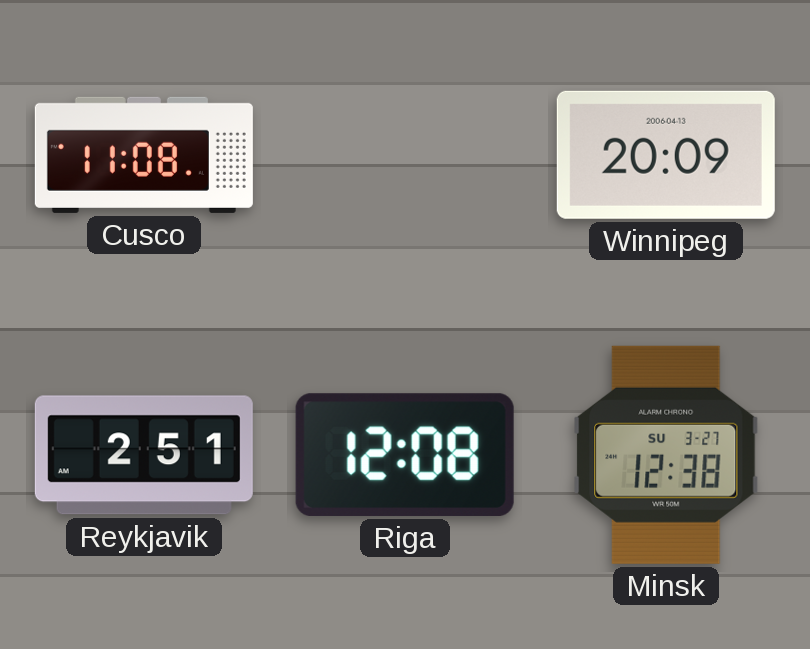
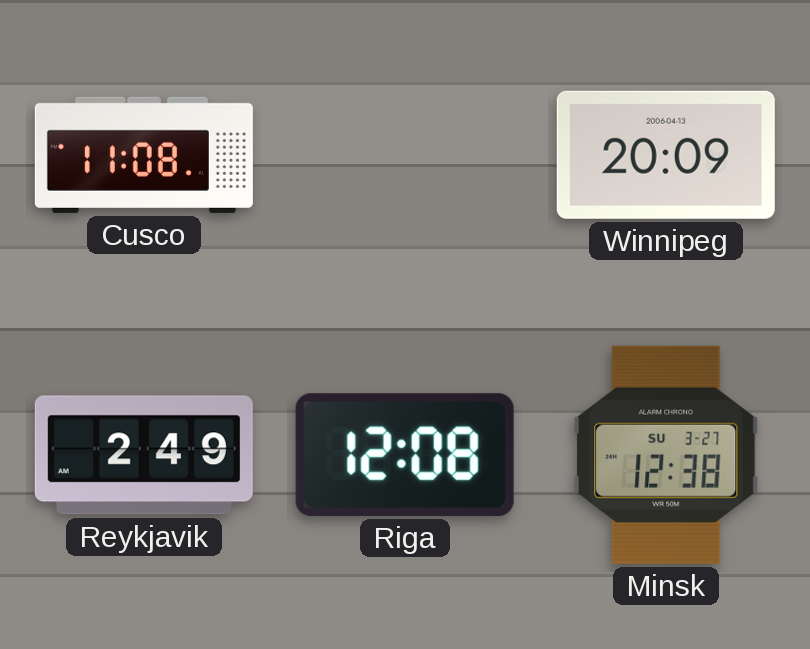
Reykjavik: 2:51 -> 2:49
